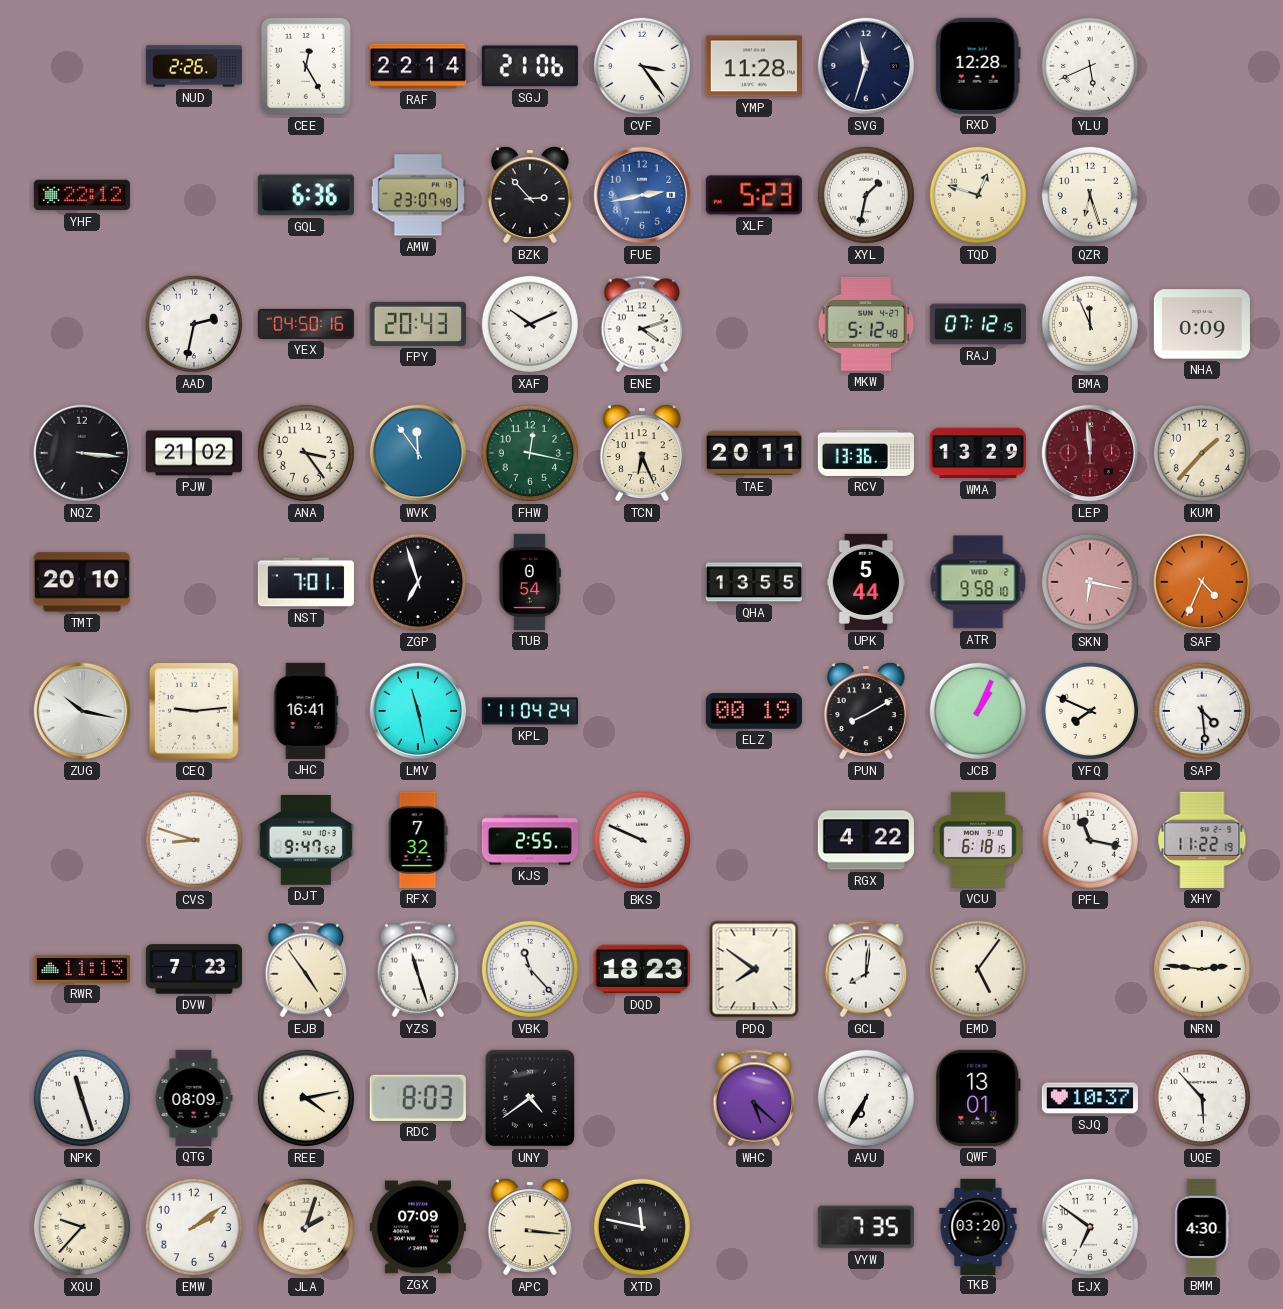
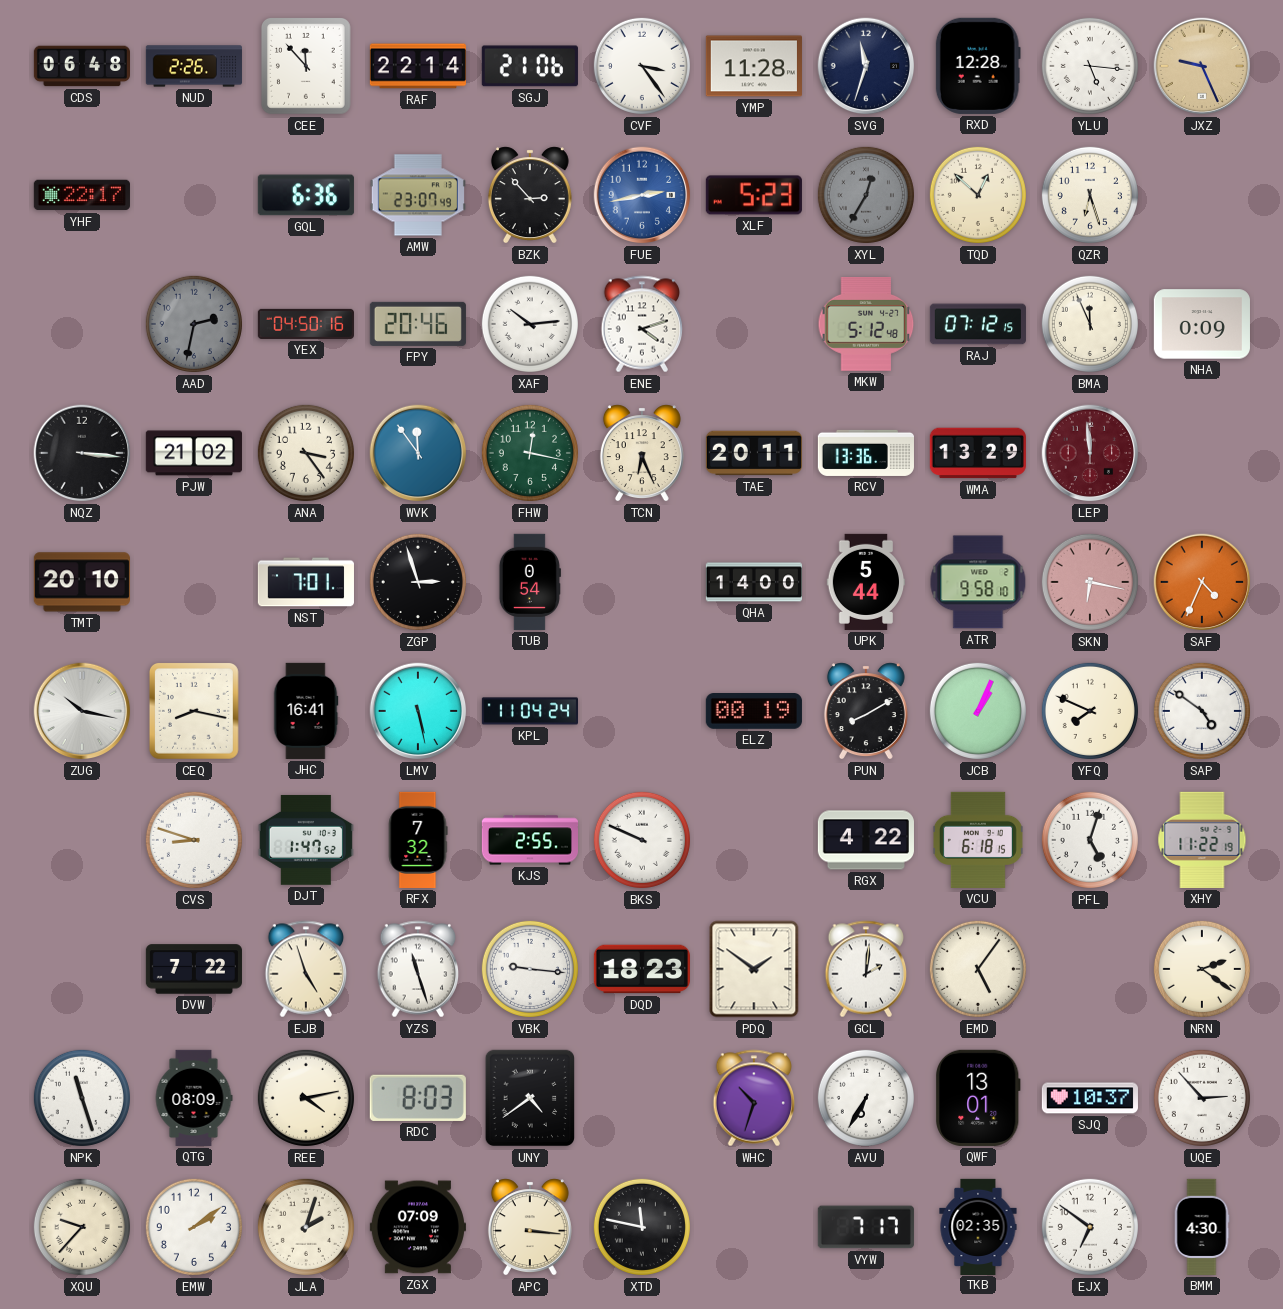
CDS: none -> 06:48
CEE: 12:25 -> 11:53
YLU: 5:41 -> 5:16
JXZ: none -> 9:26
YHF: 22:12 -> 22:17
XYL: 1:32 -> 12:35
XYL dial: white -> grey
TQD: 12:48 -> 12:52
AAD dial: white -> grey
FPY: 20:43 -> 20:46
XAF: 10:11 -> 10:14
KUM: 1:37 -> none
ZGP: 6:57 -> 2:57
QHA: 13:55 -> 14:00
CEQ: 9:14 -> 8:17
LMV: 11:28 -> 5:28
SAP: 4:29 -> 4:51
DJT: 9:47 -> 1:47
PFL: 11:17 -> 5:03
RWR: 11:13 -> none
DVW: 7:23 -> 7:22
EJB: 4:54 -> 4:57
VBK: 11:23 -> 9:16
PDQ: 7:51 -> 1:51
GCL: 8:01 -> 2:01
NRN: 2:46 -> 2:21
WHC: 5:22 -> 10:33
UQE: 5:53 -> 2:53
VYW: 7:35 -> 7:17
TKB: 03:20 -> 02:35
